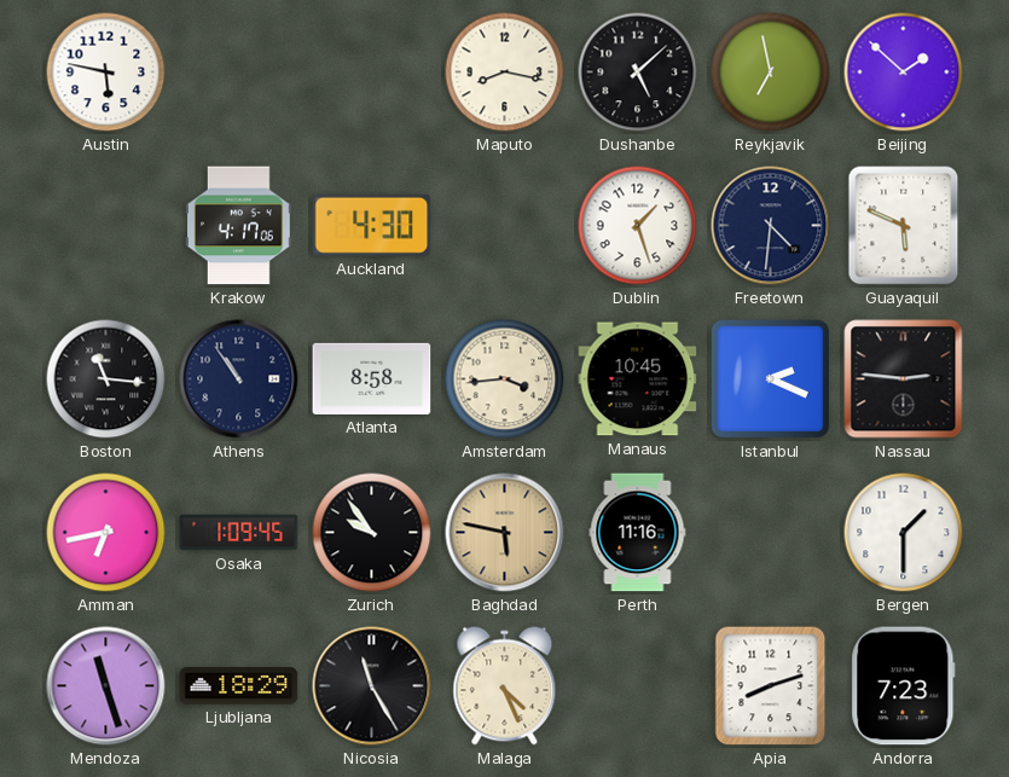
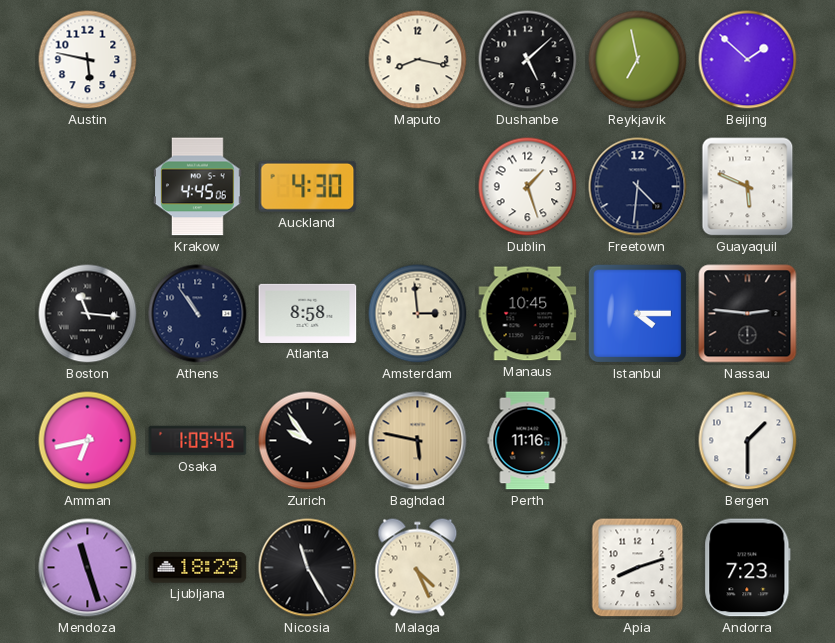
Krakow: 4:17 -> 4:45
Amsterdam: 3:44 -> 2:59
Istanbul: 2:19 -> 4:15
